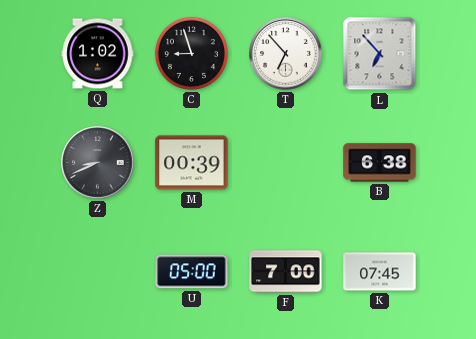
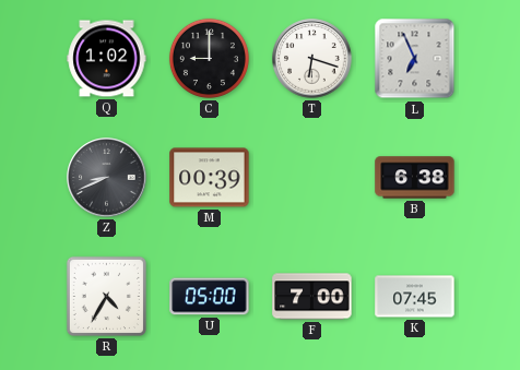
C: 8:57 -> 9:00
T: 6:53 -> 6:18
L: 6:53 -> 6:56
R: none -> 4:35
